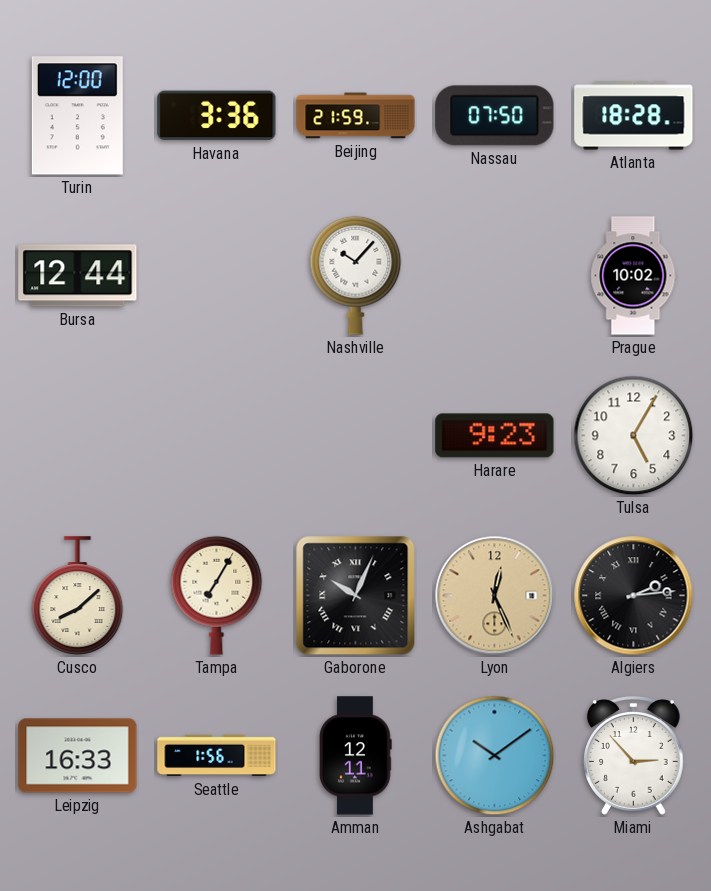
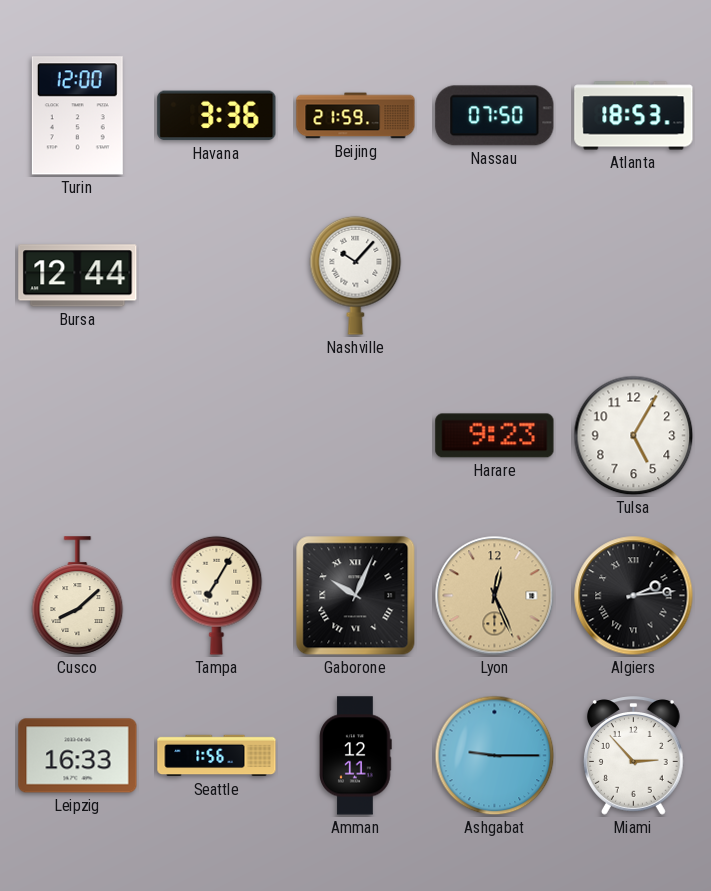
Atlanta: 18:28 -> 18:53
Prague: 10:02 -> none
Ashgabat: 10:09 -> 9:15
